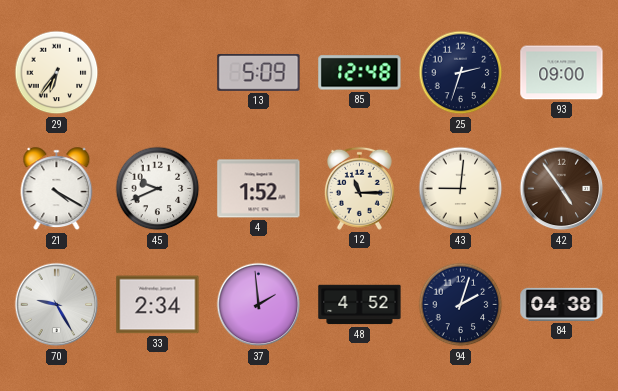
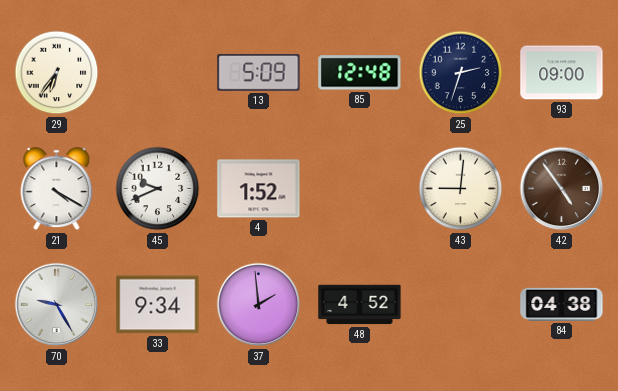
12: 11:15 -> none
33: 2:34 -> 9:34
94: 2:03 -> none
